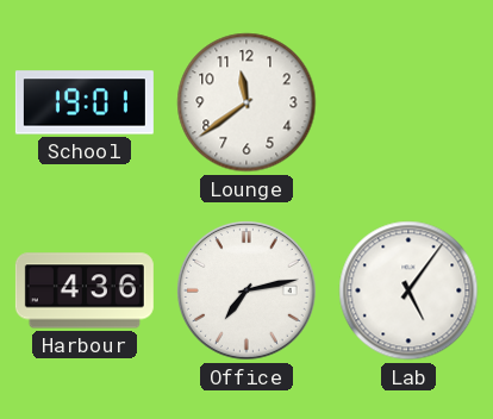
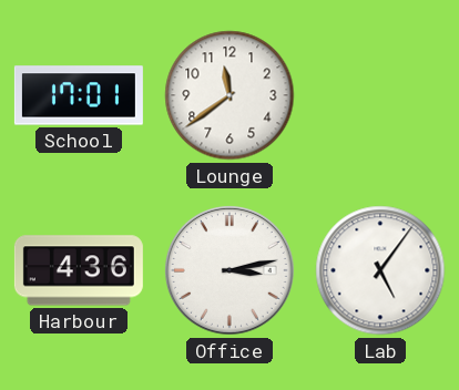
School: 19:01 -> 17:01
Office: 7:13 -> 3:13
